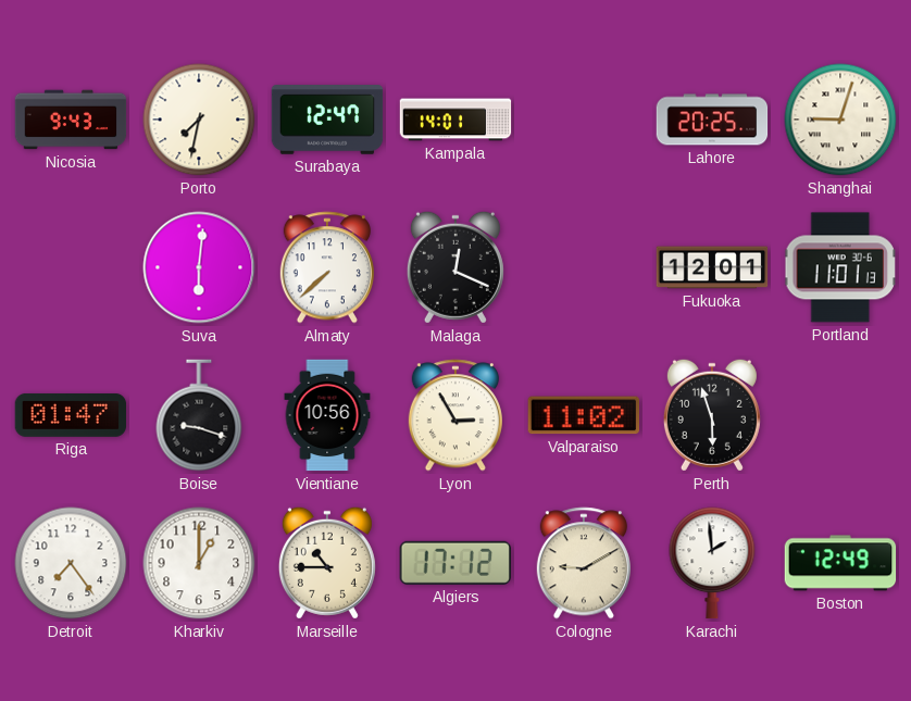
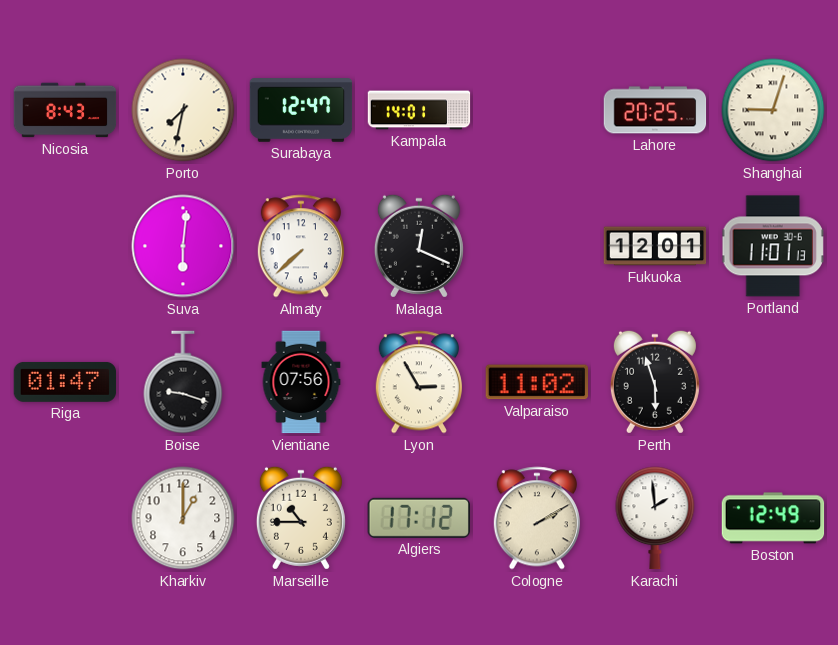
Nicosia: 9:43 -> 8:43
Vientiane: 10:56 -> 07:56
Detroit: 7:24 -> none
Cologne: 9:10 -> 2:10
